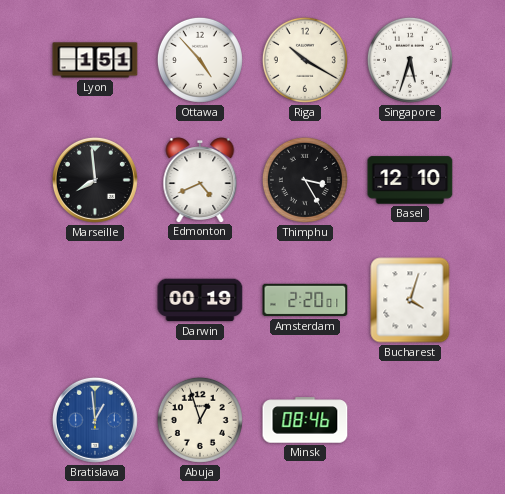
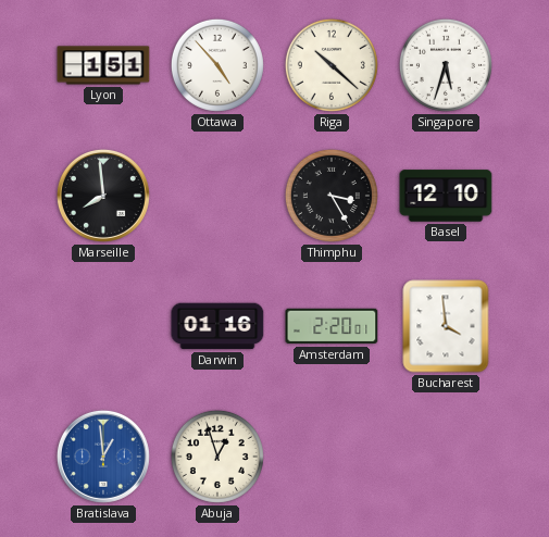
Riga: 10:20 -> 10:22
Edmonton: 4:41 -> none
Darwin: 00:19 -> 01:16
Bucharest: 4:03 -> 3:59
Minsk: 08:46 -> none
